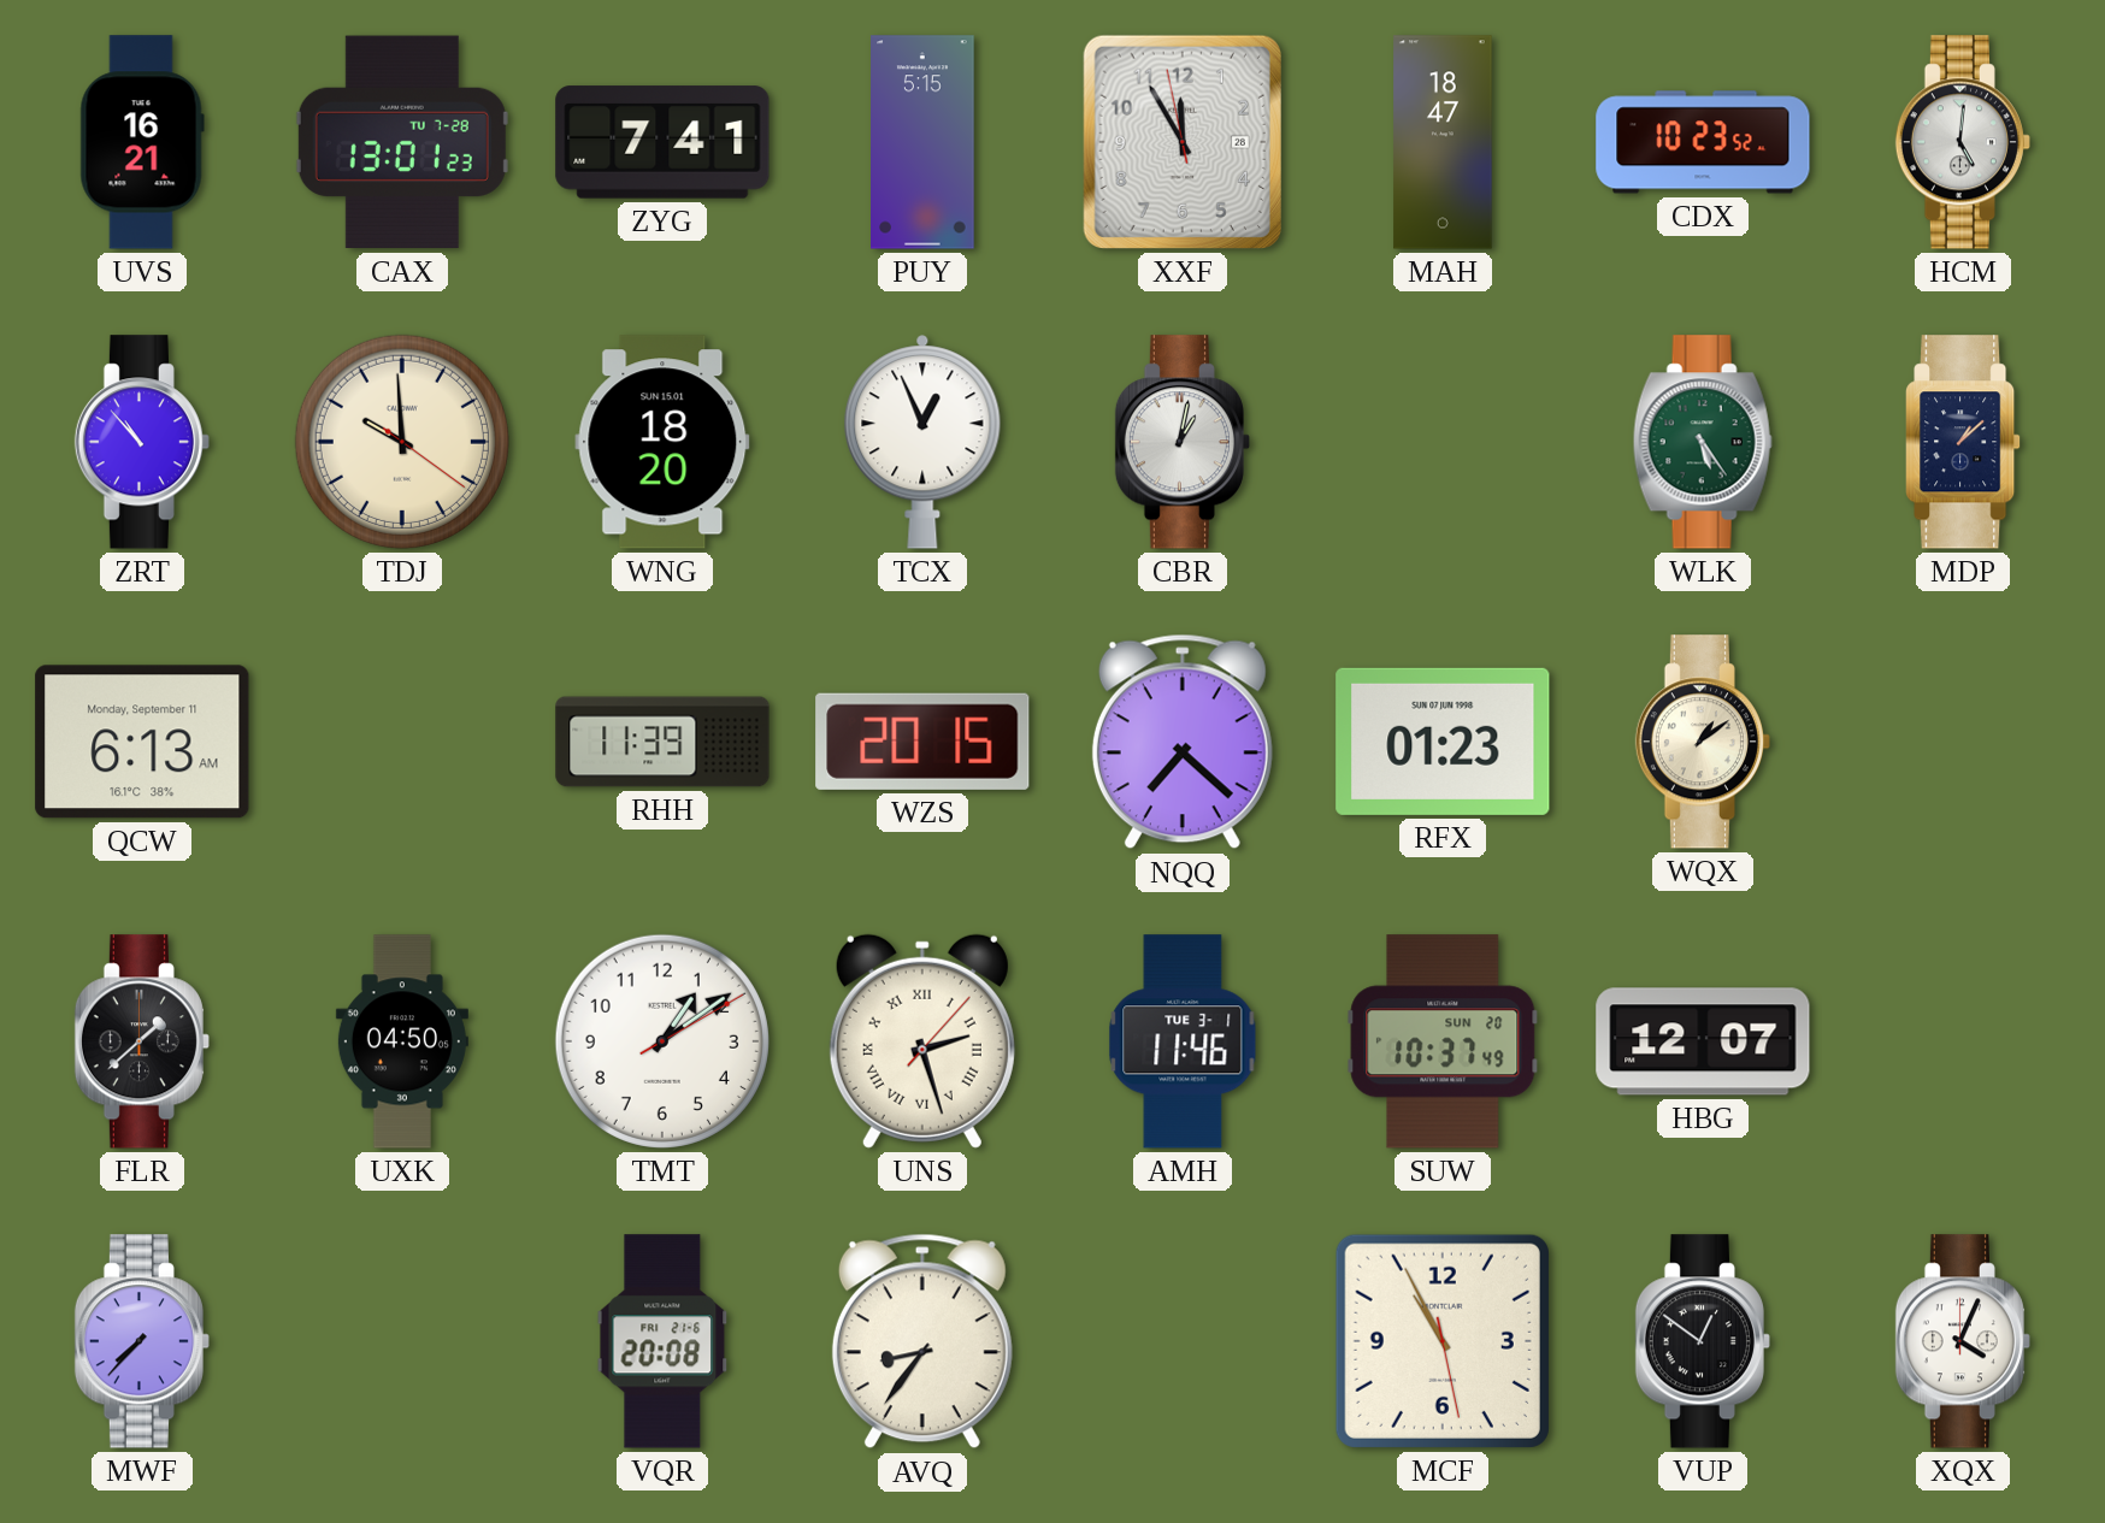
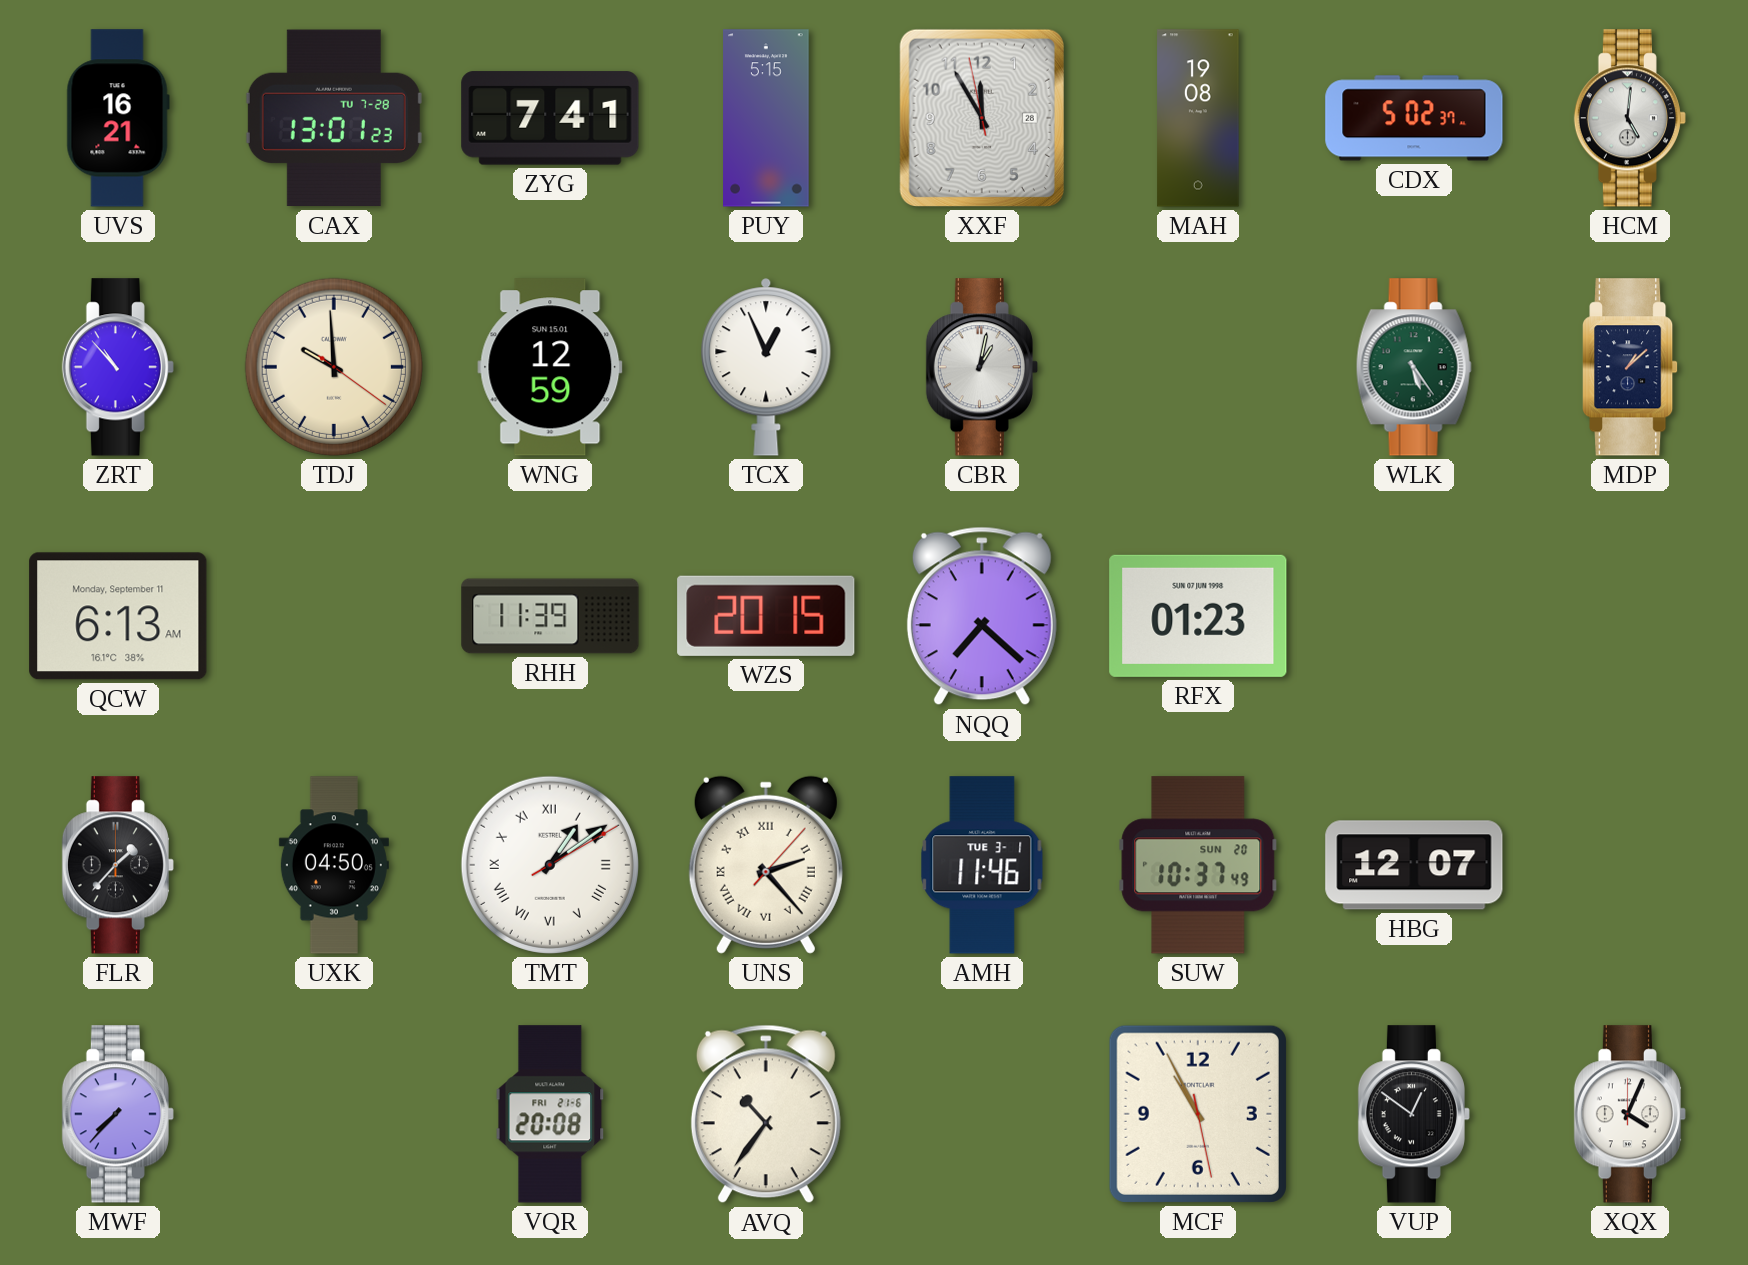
MAH: 18:47 -> 19:08
CDX: 10:23 -> 5:02
WNG: 18:20 -> 12:59
WQX: 1:09 -> none
FLR: 1:38 -> 1:37
TMT numerals: Arabic -> Roman
UNS: 2:27 -> 2:23
AVQ: 8:36 -> 10:36
